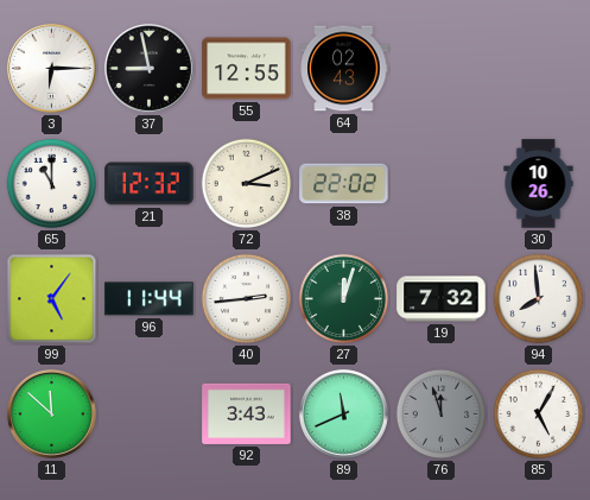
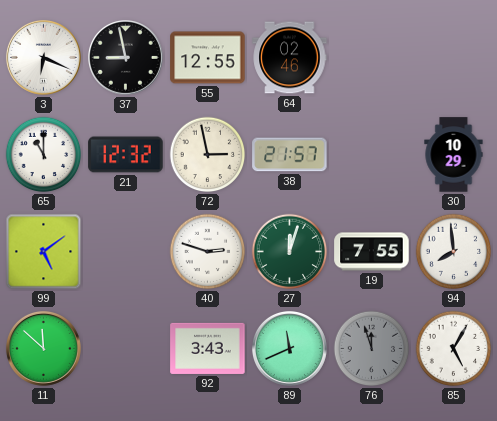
3: 6:15 -> 6:19
64: 02:43 -> 02:46
72: 3:11 -> 2:58
38: 22:02 -> 21:57
30: 10:26 -> 10:29
99: 5:06 -> 5:09
96: 11:44 -> none
40: 2:44 -> 2:48
19: 7:32 -> 7:55
